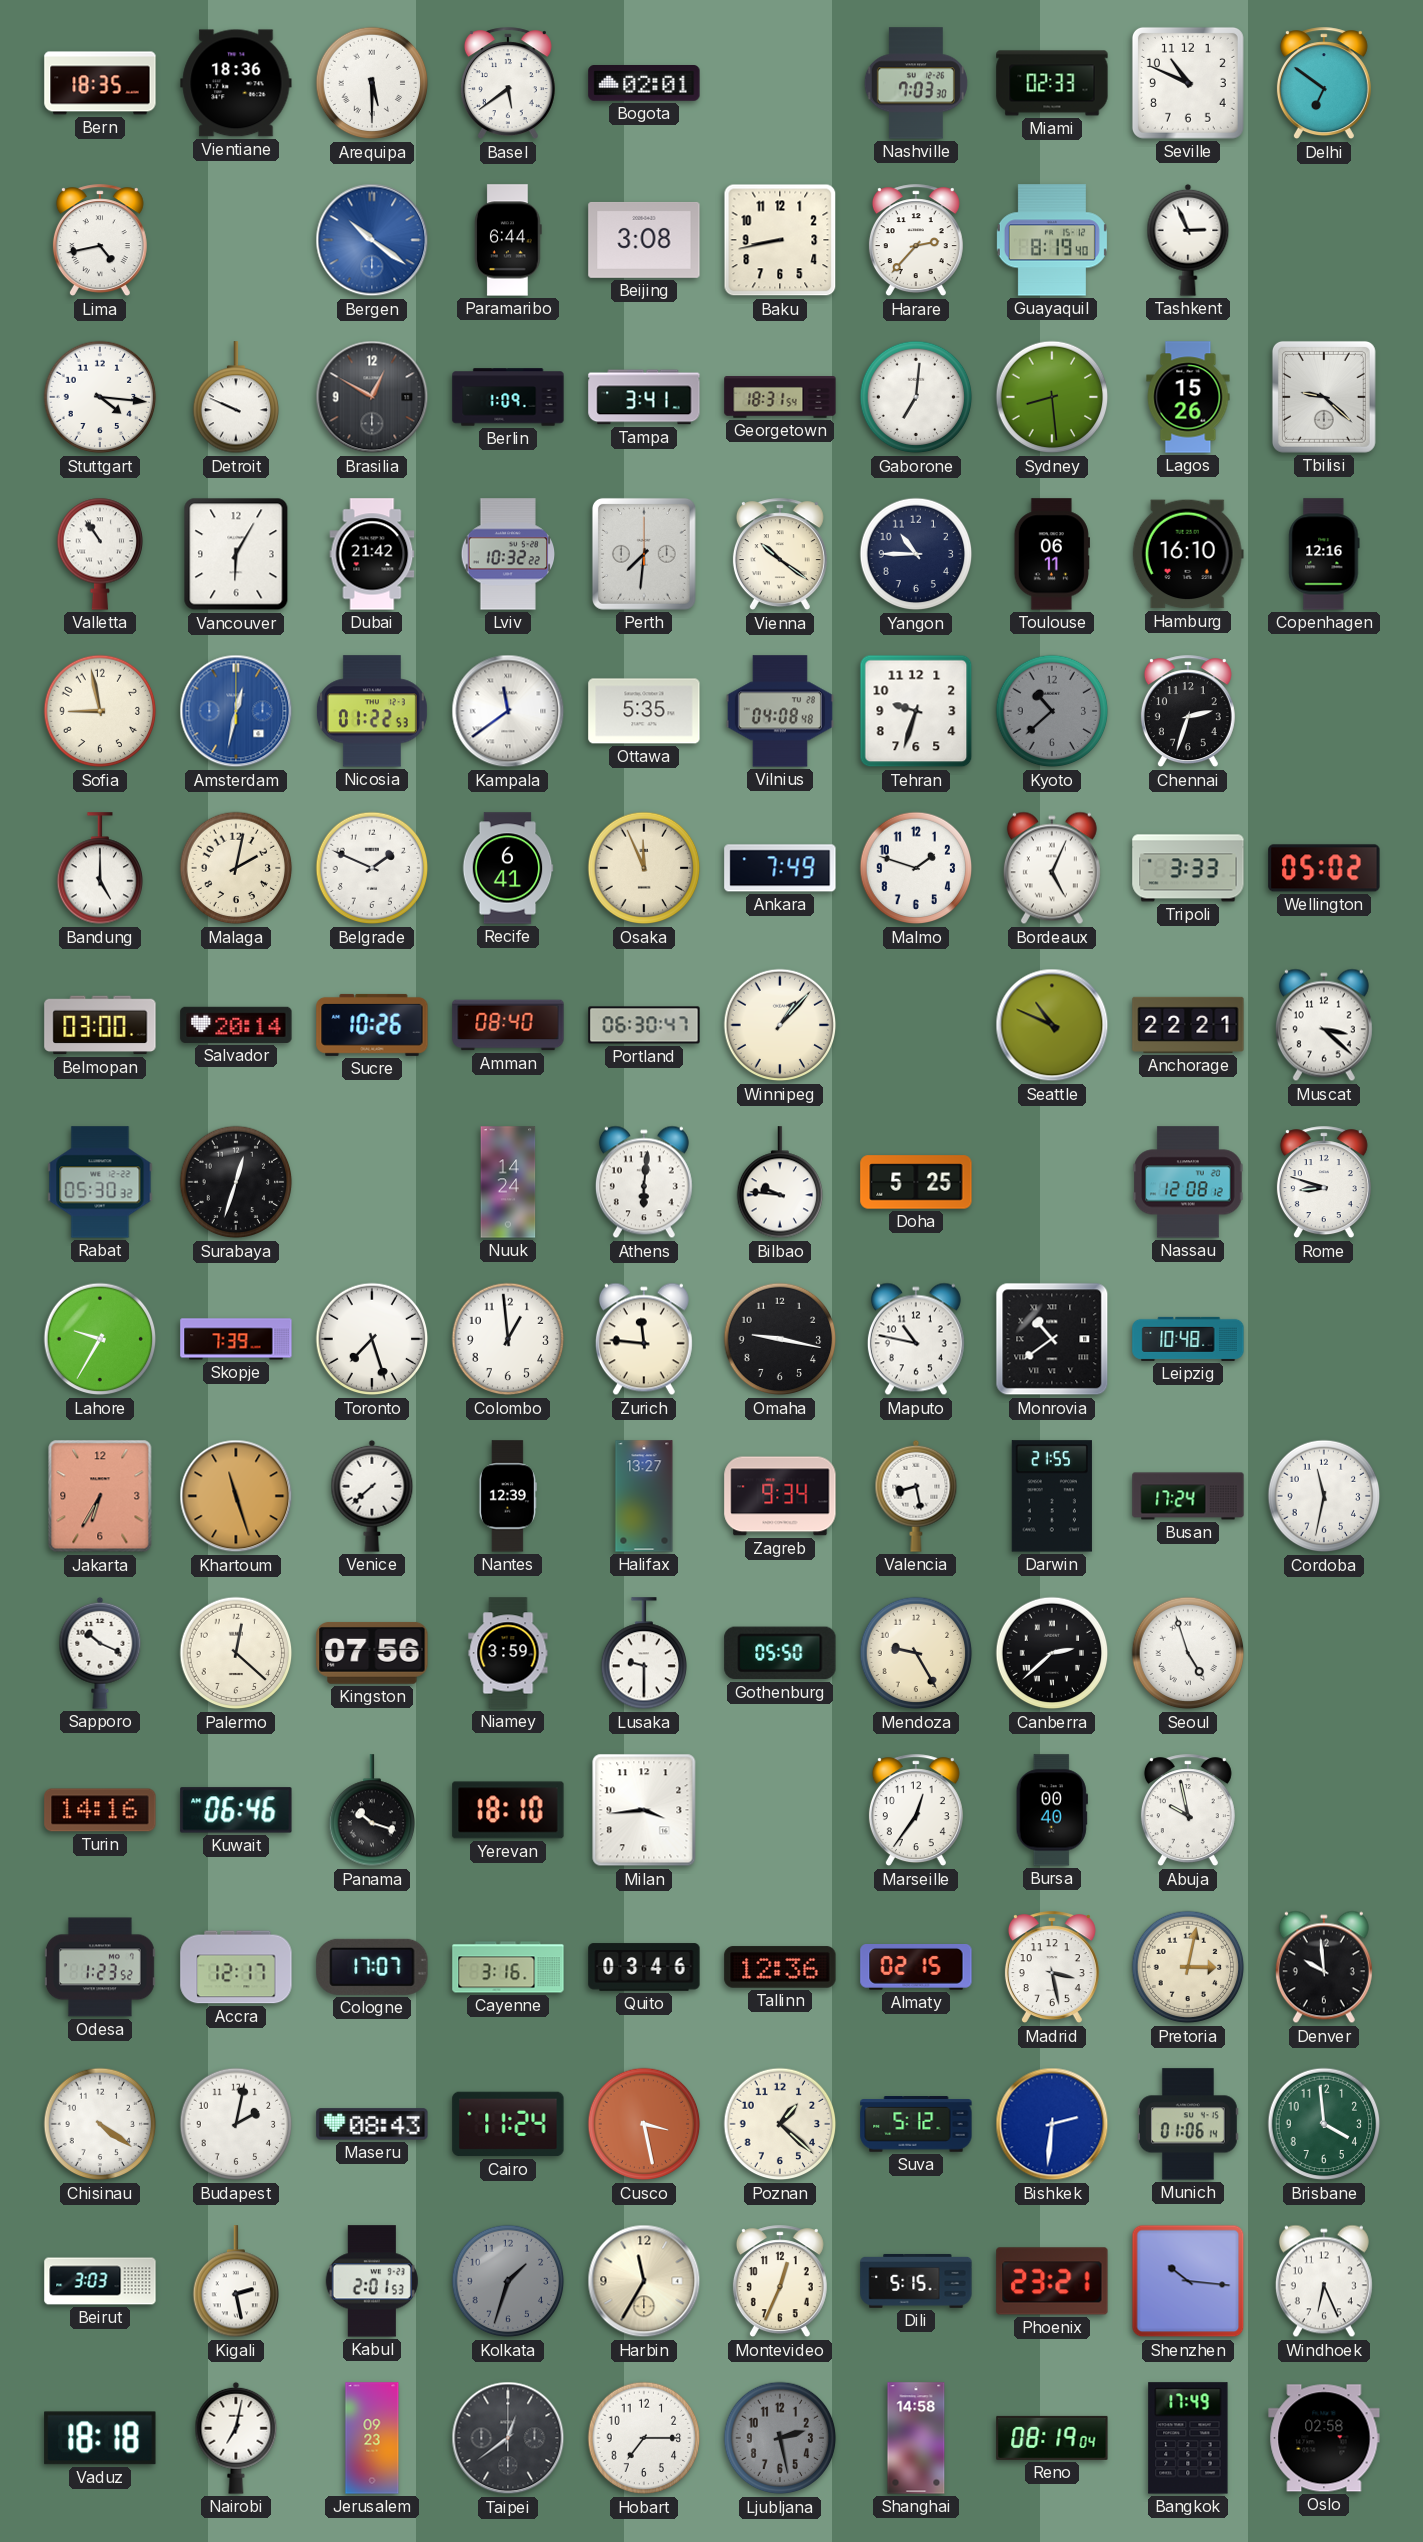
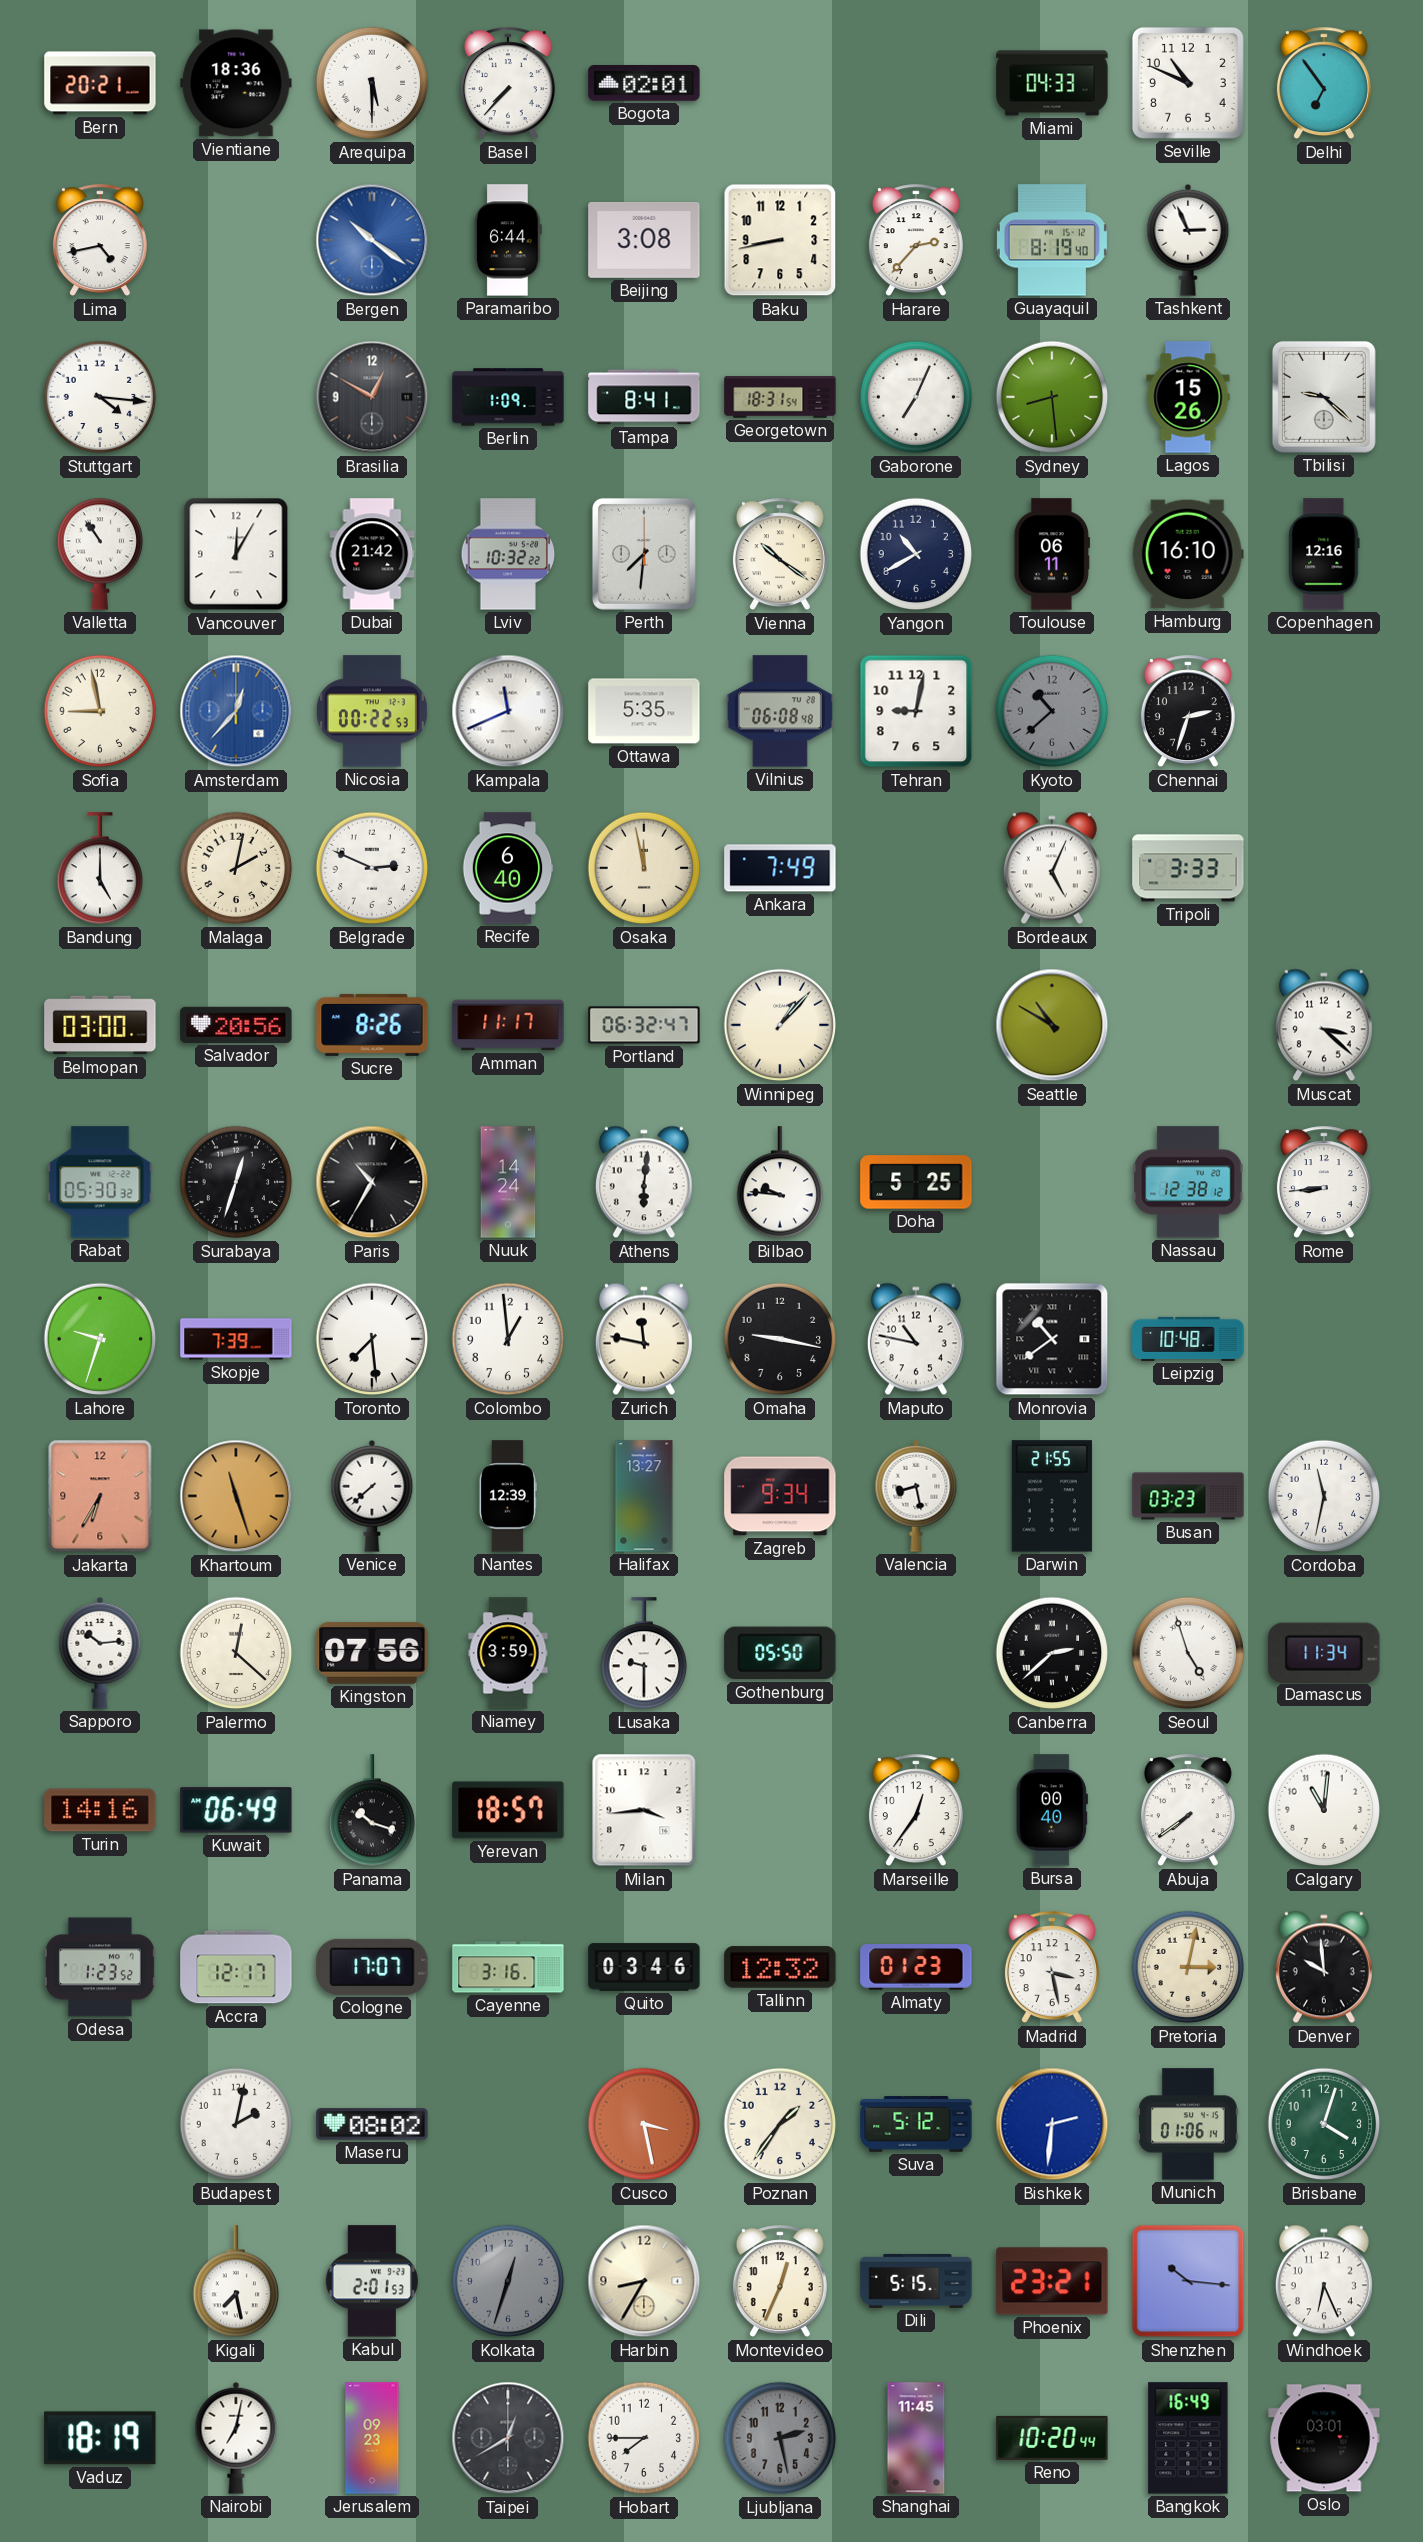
Bern: 18:35 -> 20:21
Basel: 5:39 -> 7:37
Nashville: 7:03 -> none
Miami: 02:33 -> 04:33
Delhi: 6:51 -> 6:54
Detroit: 9:49 -> none
Tampa: 3:41 -> 8:41
Gaborone: 7:01 -> 7:04
Vancouver: 6:05 -> 12:05
Yangon: 10:45 -> 10:40
Amsterdam: 12:32 -> 12:37
Nicosia: 01:22 -> 00:22
Kampala: 11:39 -> 11:41
Vilnius: 04:08 -> 06:08
Tehran: 9:33 -> 9:02
Belgrade: 1:49 -> 2:49
Recife: 6:41 -> 6:40
Osaka: 11:56 -> 11:58
Malmo: 1:48 -> none
Wellington: 05:02 -> none
Salvador: 20:14 -> 20:56
Sucre: 10:26 -> 8:26
Amman: 08:40 -> 11:17
Portland: 06:30 -> 06:32
Seattle: 10:49 -> 10:50
Anchorage: 22:21 -> none
Paris: none -> 10:35
Nassau: 12:08 -> 12:38
Rome: 8:48 -> 8:44
Lahore: 9:35 -> 9:33
Toronto: 7:27 -> 7:29
Zurich: 11:46 -> 11:47
Busan: 17:24 -> 03:23
Sapporo: 10:19 -> 10:14
Mendoza: 9:25 -> none
Damascus: none -> 11:34
Kuwait: 06:46 -> 06:49
Yerevan: 18:10 -> 18:57
Abuja: 9:58 -> 7:39
Calgary: none -> 11:01
Tallinn: 12:36 -> 12:32
Almaty: 02:15 -> 01:23
Chisinau: 4:21 -> none
Maseru: 08:43 -> 08:02
Cairo: 11:24 -> none
Poznan: 1:22 -> 1:36
Brisbane: 3:59 -> 4:03
Beirut: 3:03 -> none
Kigali: 2:28 -> 7:28
Kolkata: 1:33 -> 12:33
Harbin: 11:35 -> 8:35
Vaduz: 18:18 -> 18:19
Taipei: 12:39 -> 12:40
Hobart: 7:15 -> 7:45
Shanghai: 14:58 -> 11:45
Reno: 08:19 -> 10:20
Bangkok: 17:49 -> 16:49
Oslo: 02:58 -> 03:01
